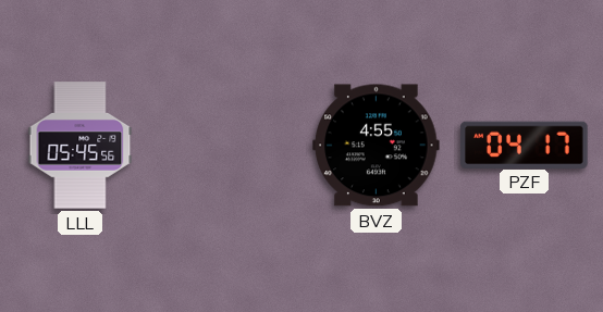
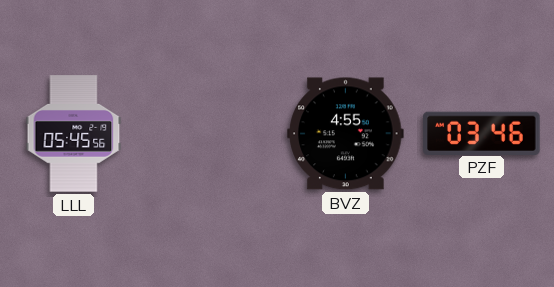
PZF: 04:17 -> 03:46
